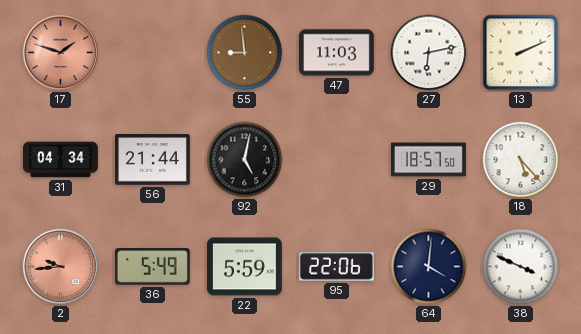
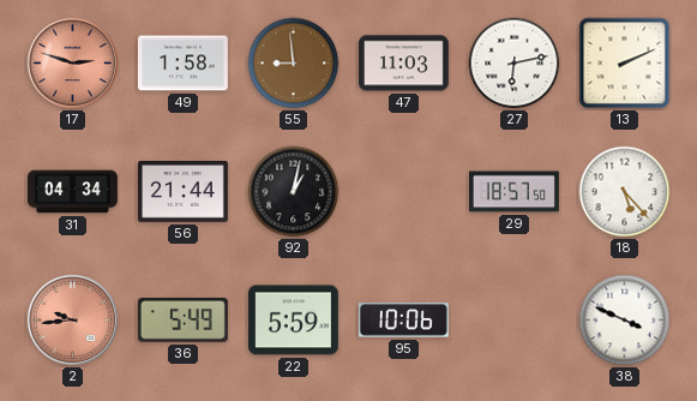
17: 1:48 -> 2:48
49: none -> 1:58
92: 5:02 -> 1:02
95: 22:06 -> 10:06
64: 4:01 -> none
